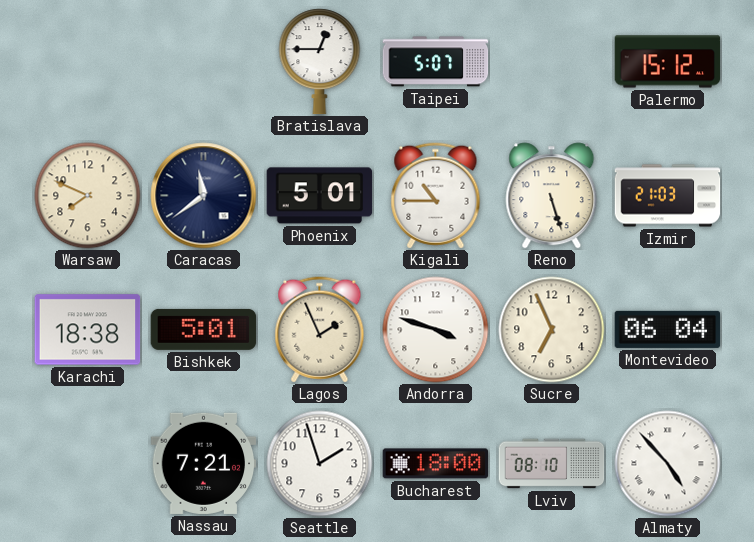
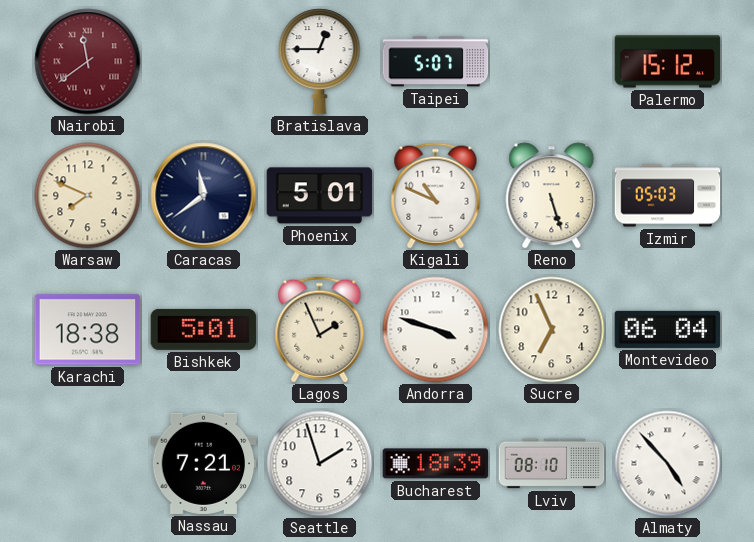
Nairobi: none -> 11:39
Kigali: 10:45 -> 10:49
Izmir: 21:03 -> 05:03
Bucharest: 18:00 -> 18:39
